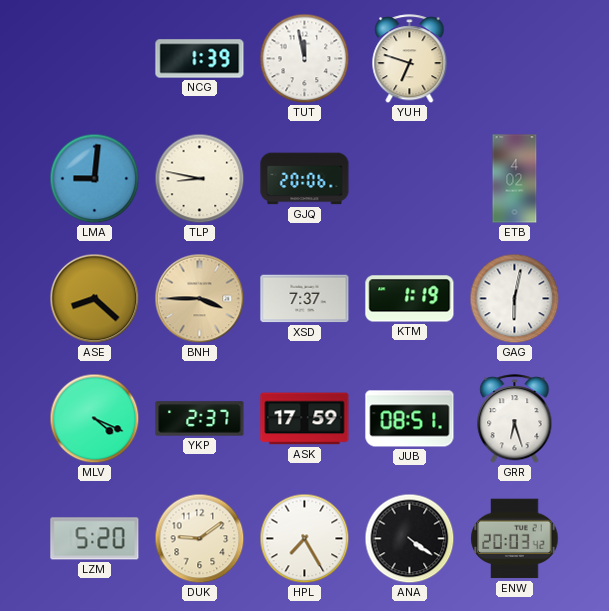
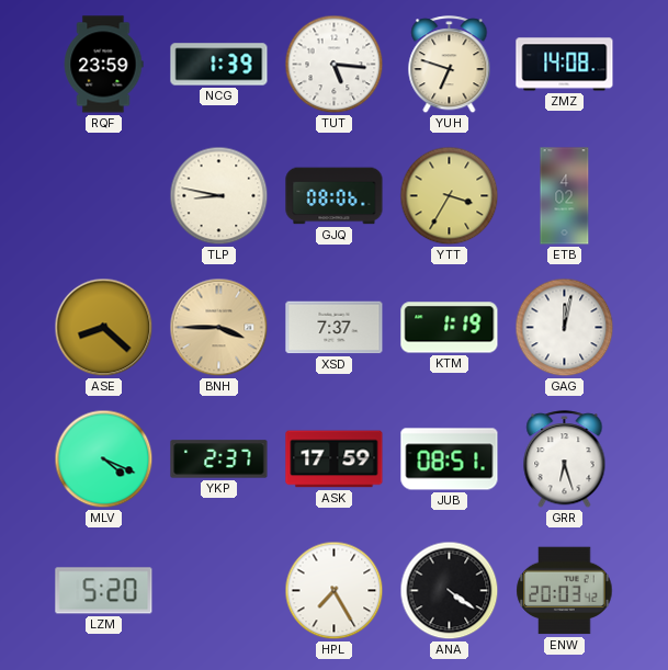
RQF: none -> 23:59
TUT: 11:58 -> 5:16
ZMZ: none -> 14:08
LMA: 9:01 -> none
GJQ: 20:06 -> 08:06
YTT: none -> 3:35
GAG: 6:02 -> 12:02
DUK: 9:09 -> none
